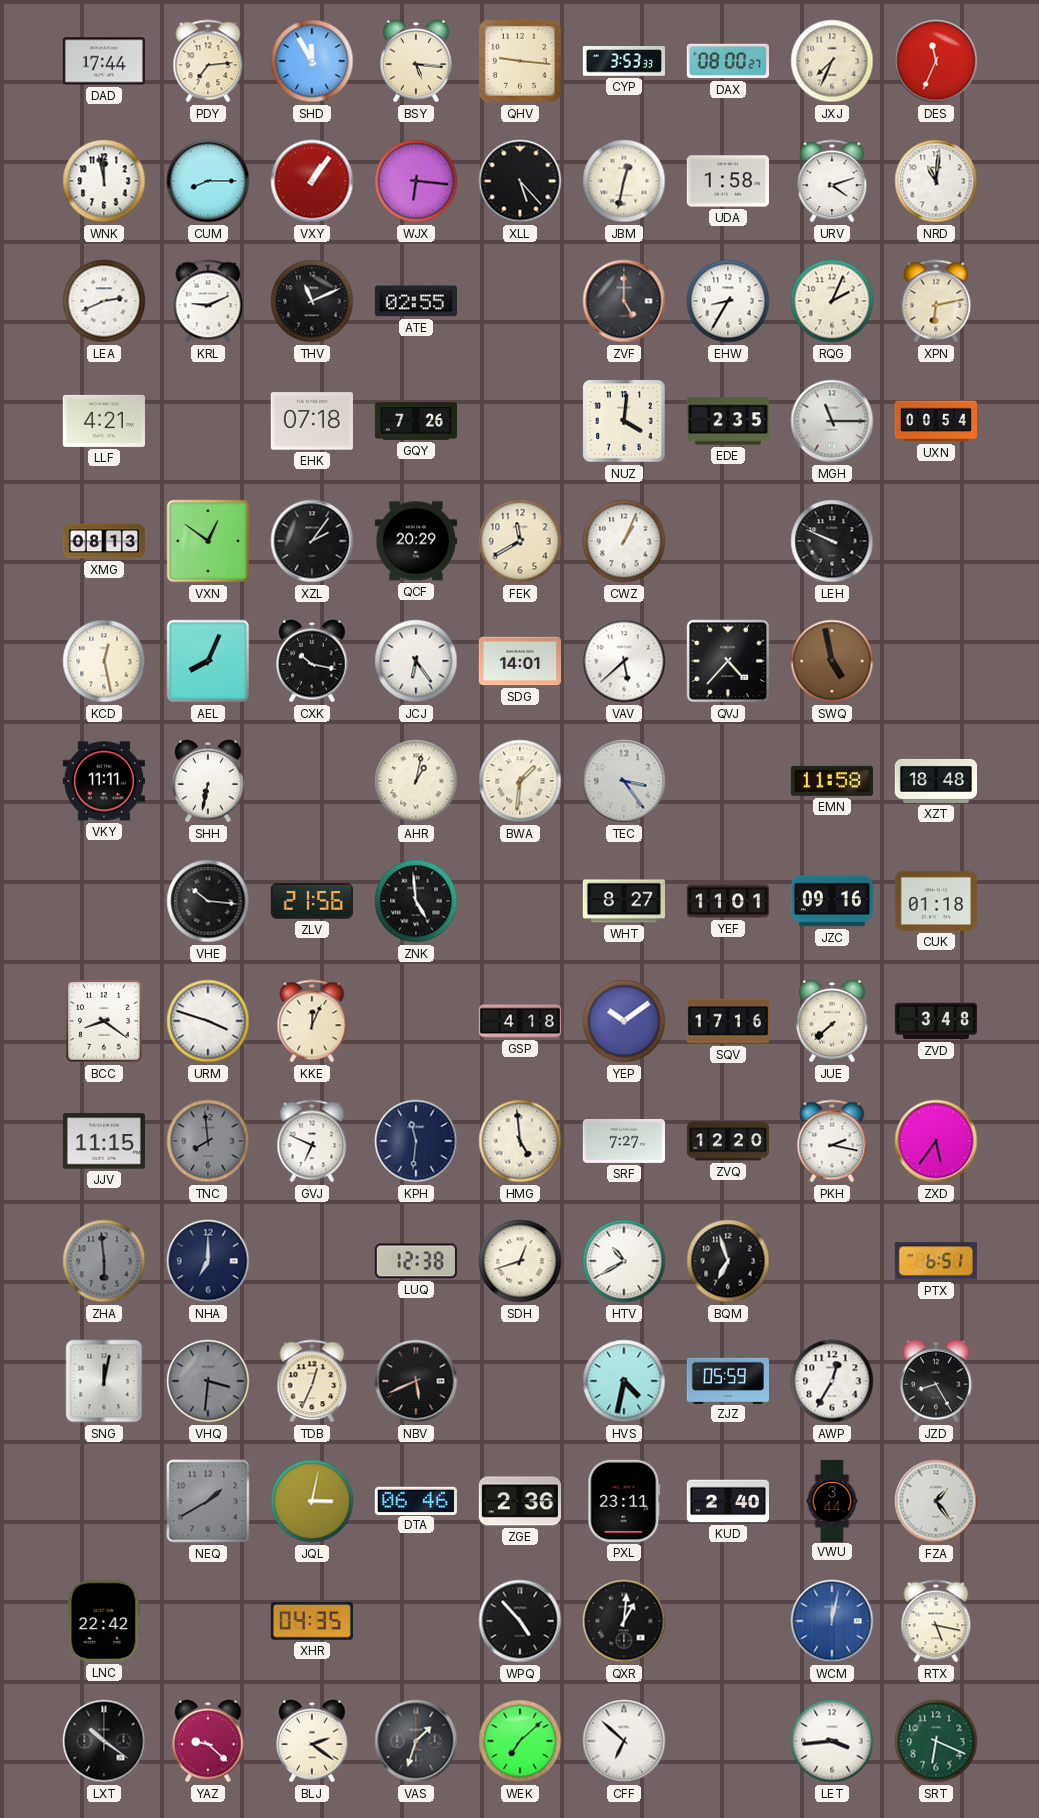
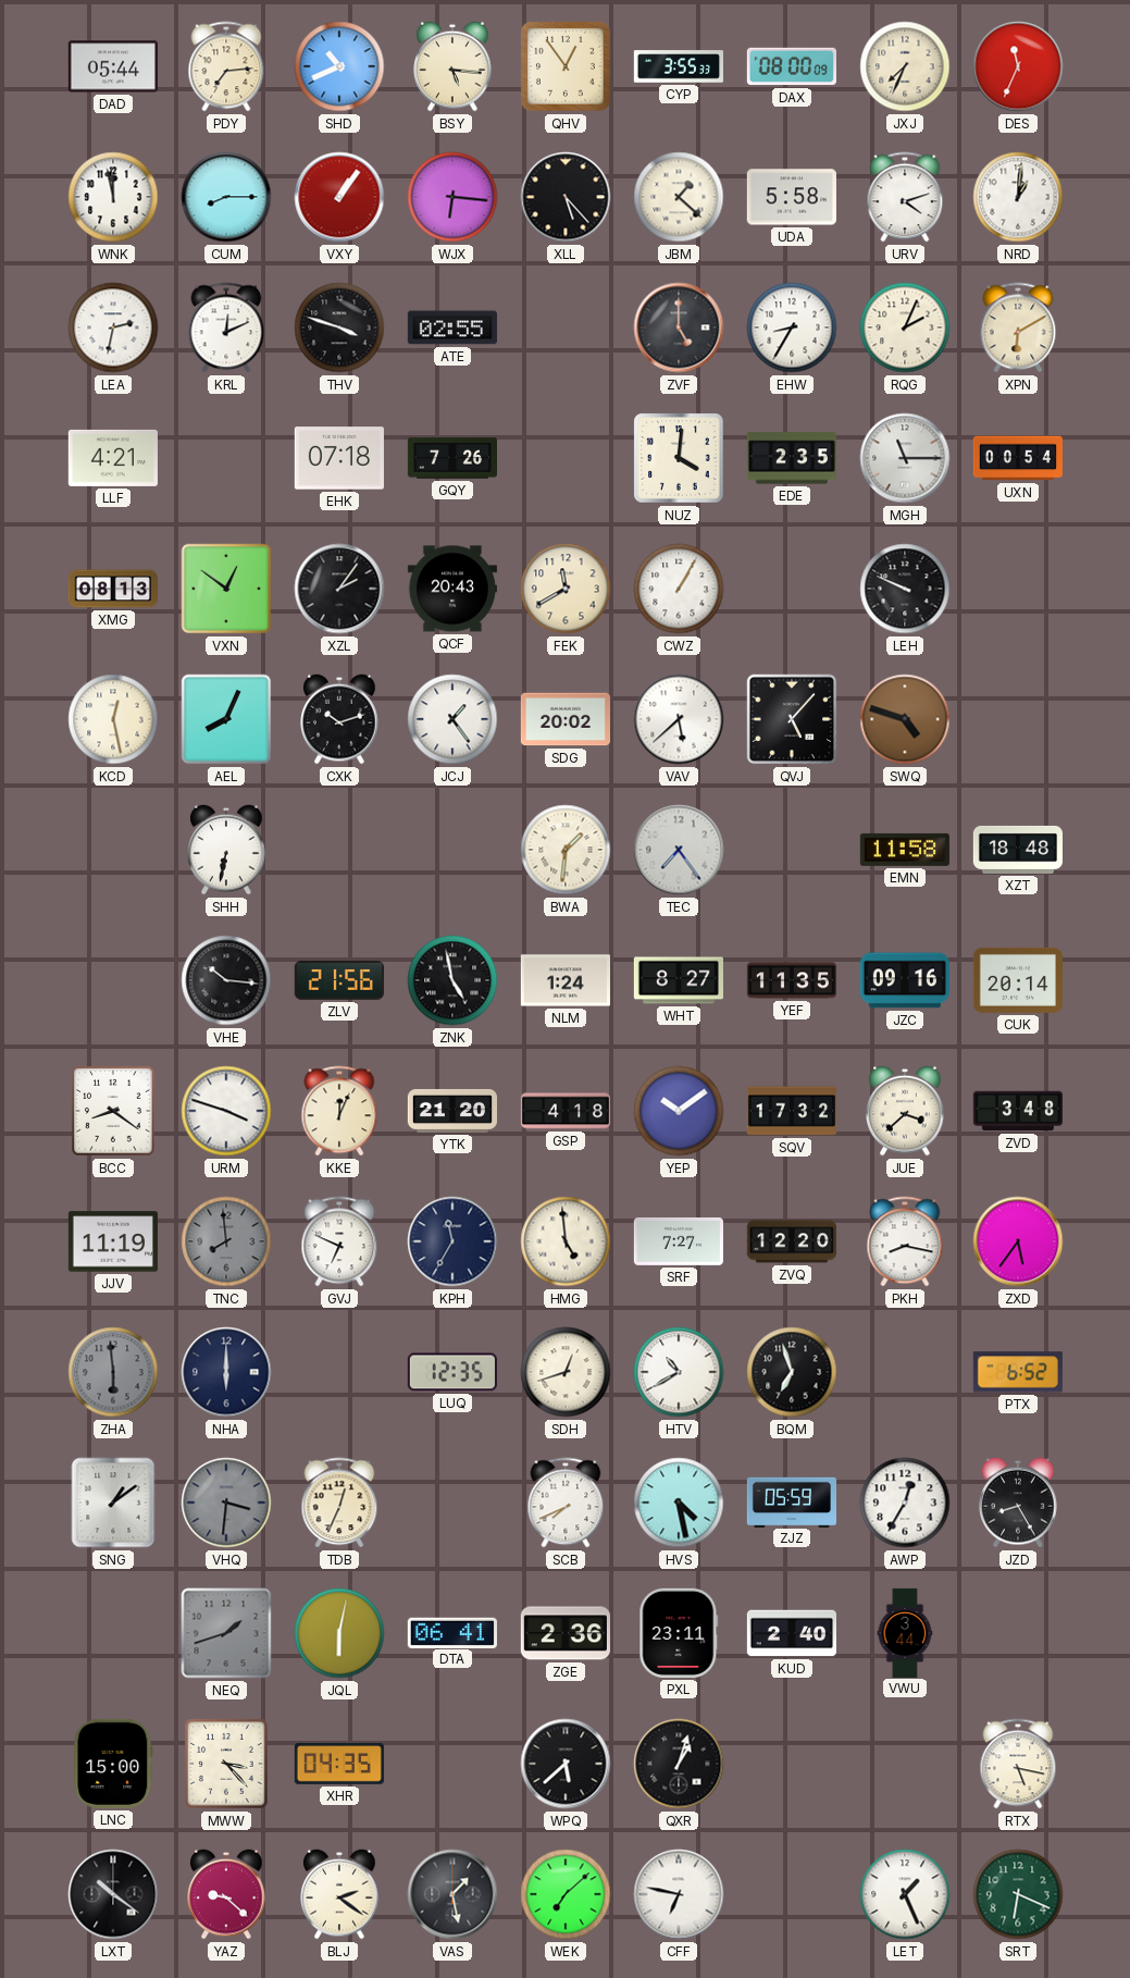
DAD: 17:44 -> 05:44
SHD: 11:55 -> 10:41
QHV: 9:16 -> 12:54
CYP: 3:53 -> 3:55
DAX: 08:00:27 -> 08:00:09
JBM: 12:32 -> 1:22
UDA: 1:58 -> 5:58
NRD: 11:01 -> 1:01
LEA: 2:41 -> 2:32
KRL: 9:11 -> 12:11
THV: 11:11 -> 3:48
XPN: 6:13 -> 6:10
QCF: 20:29 -> 20:43
CWZ: 1:04 -> 1:05
CXK: 10:17 -> 10:12
JCJ: 6:24 -> 1:24
SDG: 14:01 -> 20:02
QVJ: 4:37 -> 5:07
SWQ: 4:58 -> 4:48
VKY: 11:11 -> none
AHR: 1:02 -> none
TEC: 3:24 -> 7:24
ZNK: 4:59 -> 4:58
NLM: none -> 1:24
YEF: 11:01 -> 11:35
CUK: 01:18 -> 20:14
YTK: none -> 21:20
SQV: 17:16 -> 17:32
JUE: 7:38 -> 3:38
JJV: 11:15 -> 11:19
KPH: 11:31 -> 11:35
PKH: 2:17 -> 8:17
NHA: 7:00 -> 6:00
LUQ: 12:38 -> 12:35
PTX: 6:51 -> 6:52
SNG: 12:02 -> 1:09
NBV: 5:41 -> none
SCB: none -> 7:41
HVS: 4:32 -> 4:28
NEQ: 1:40 -> 1:42
JQL: 3:02 -> 6:02
DTA: 06:46 -> 06:41
FZA: 1:24 -> none
LNC: 22:42 -> 15:00
MWW: none -> 3:23
WPQ: 4:53 -> 5:38
QXR: 1:01 -> 1:03
WCM: 12:02 -> none
VAS: 1:33 -> 1:28
CFF: 6:52 -> 6:47
LET: 3:44 -> 1:26
